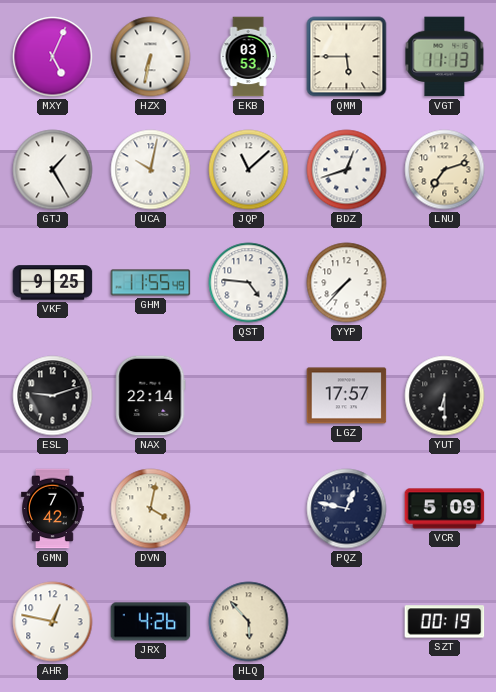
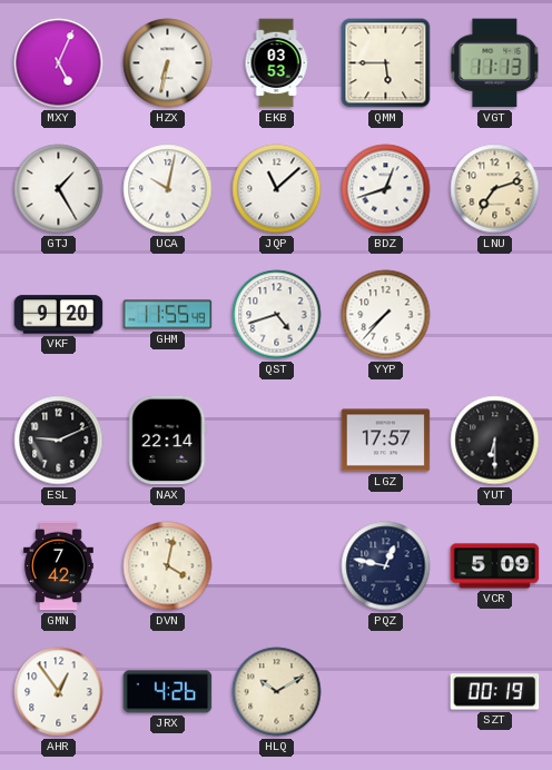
VKF: 9:25 -> 9:20
QST: 4:46 -> 4:42
ESL: 9:12 -> 9:11
AHR: 12:47 -> 12:54
HLQ: 5:53 -> 10:10
